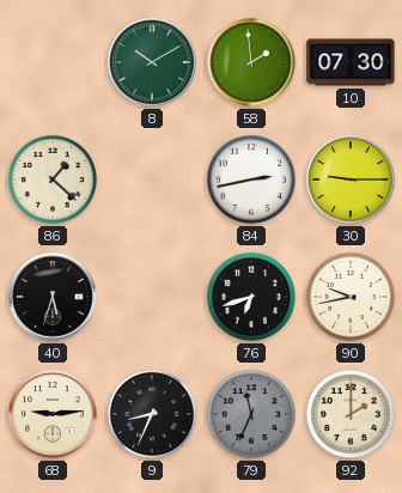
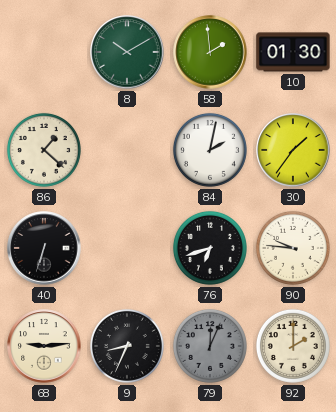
10: 07:30 -> 01:30
84: 2:43 -> 2:02
30: 9:15 -> 1:36
40: 5:33 -> 6:33
90: 9:43 -> 9:46
79: 11:34 -> 12:04
